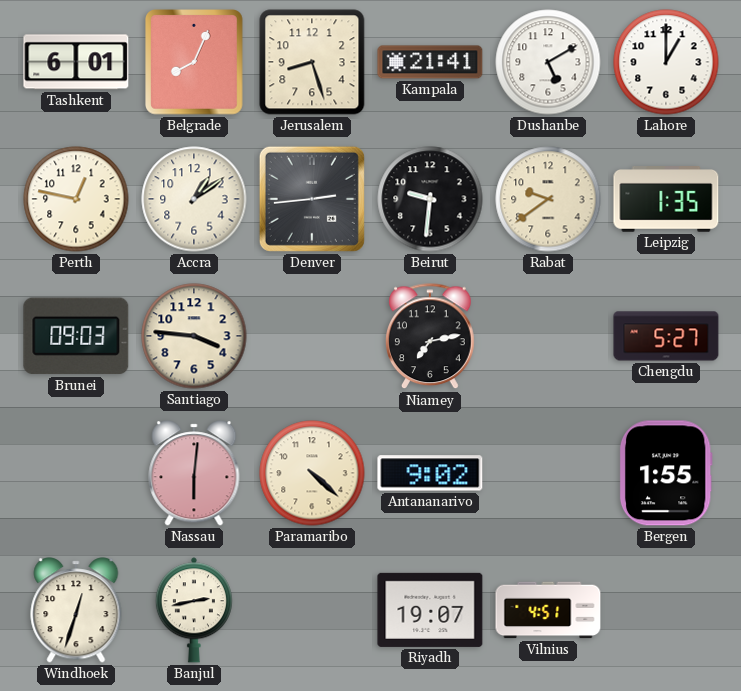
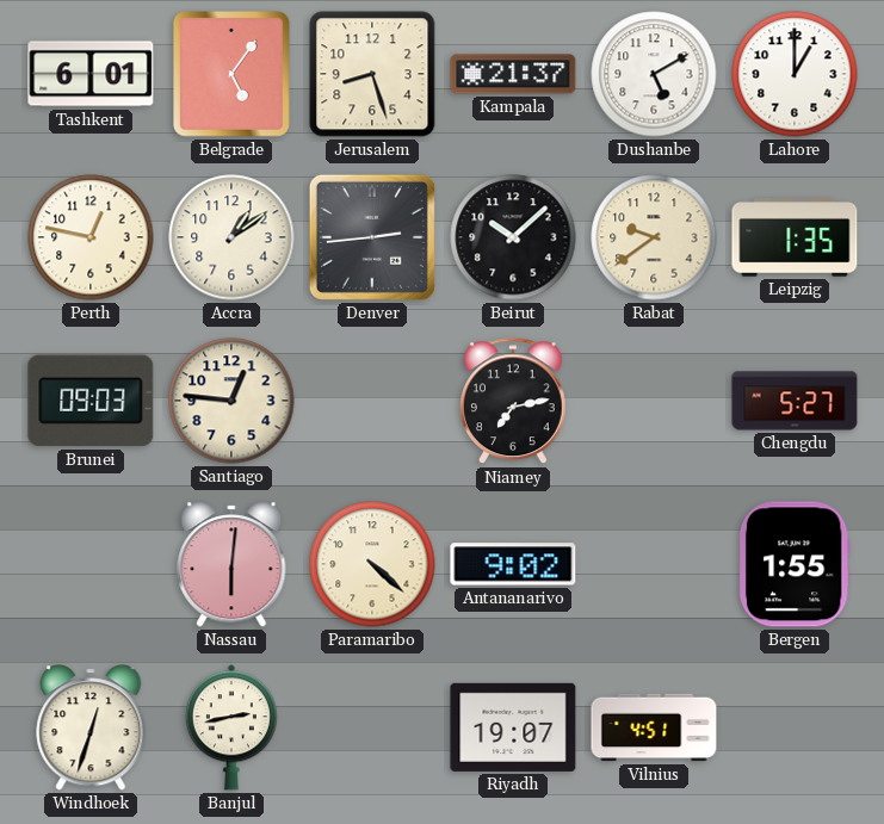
Belgrade: 8:04 -> 5:06
Kampala: 21:41 -> 21:37
Beirut: 9:31 -> 10:08
Santiago: 3:46 -> 12:46
